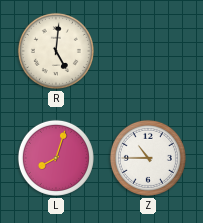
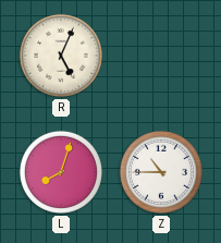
R: 5:01 -> 5:04
